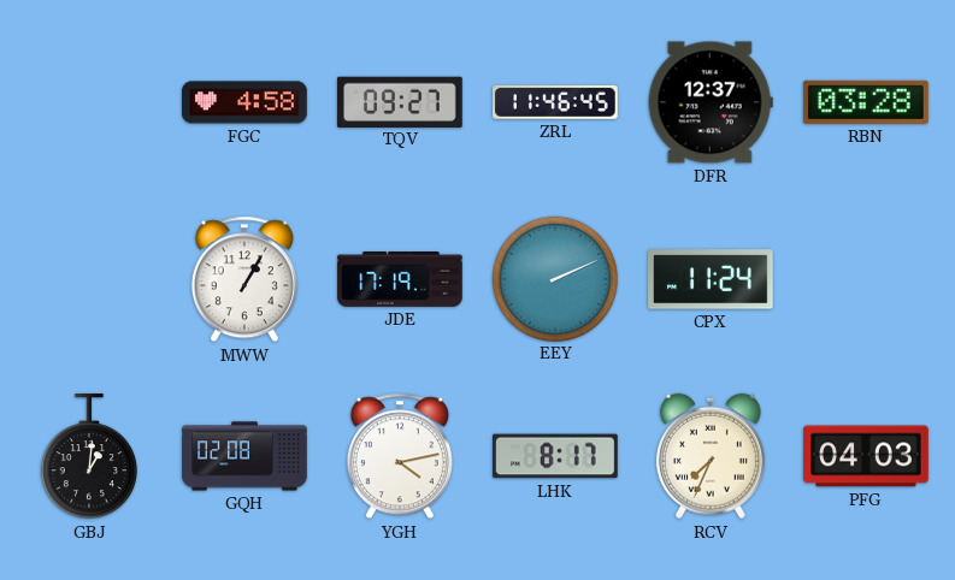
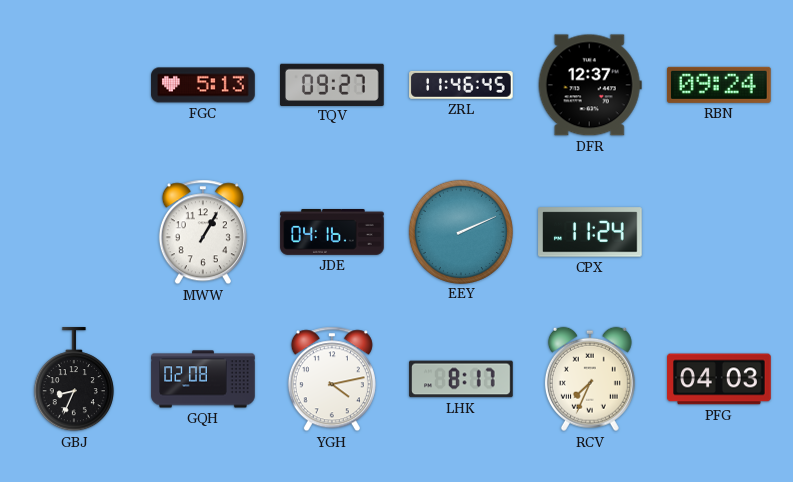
FGC: 4:58 -> 5:13
RBN: 03:28 -> 09:24
JDE: 17:19 -> 04:16
GBJ: 1:01 -> 8:34
